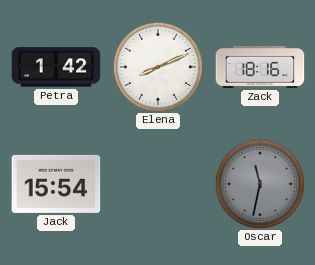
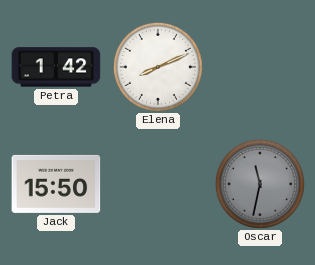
Zack: 18:16 -> none
Jack: 15:54 -> 15:50
